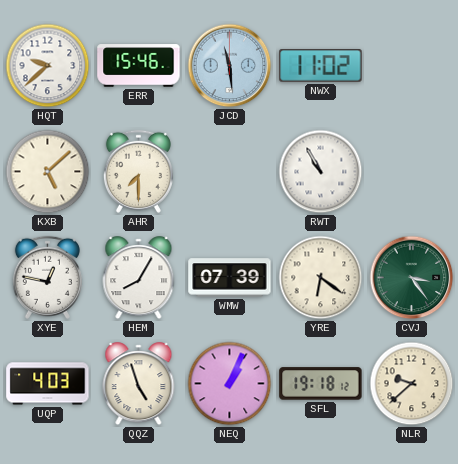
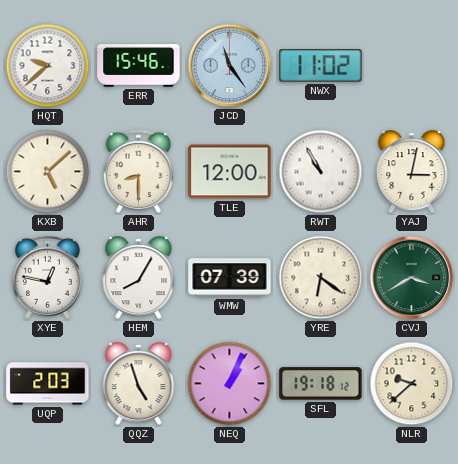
JCD: 11:29 -> 11:24
AHR: 7:30 -> 8:30
TLE: none -> 12:00
YAJ: none -> 3:02
CVJ: 3:24 -> 3:40
UQP: 4:03 -> 2:03
